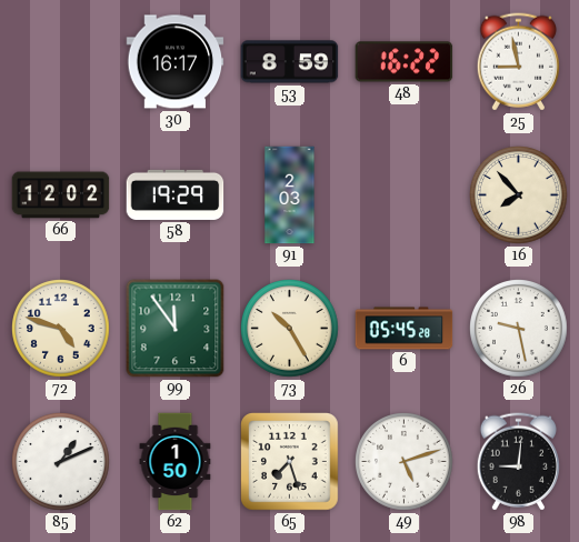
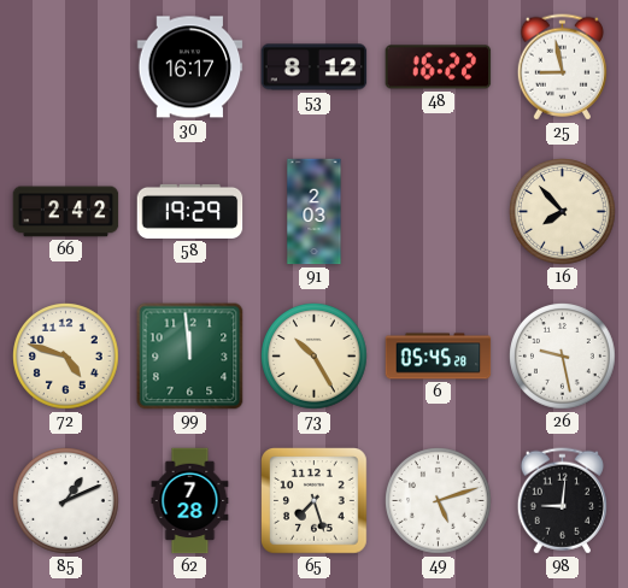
53: 8:59 -> 8:12
66: 12:02 -> 2:42
99: 11:54 -> 11:59
62: 1:50 -> 7:28
